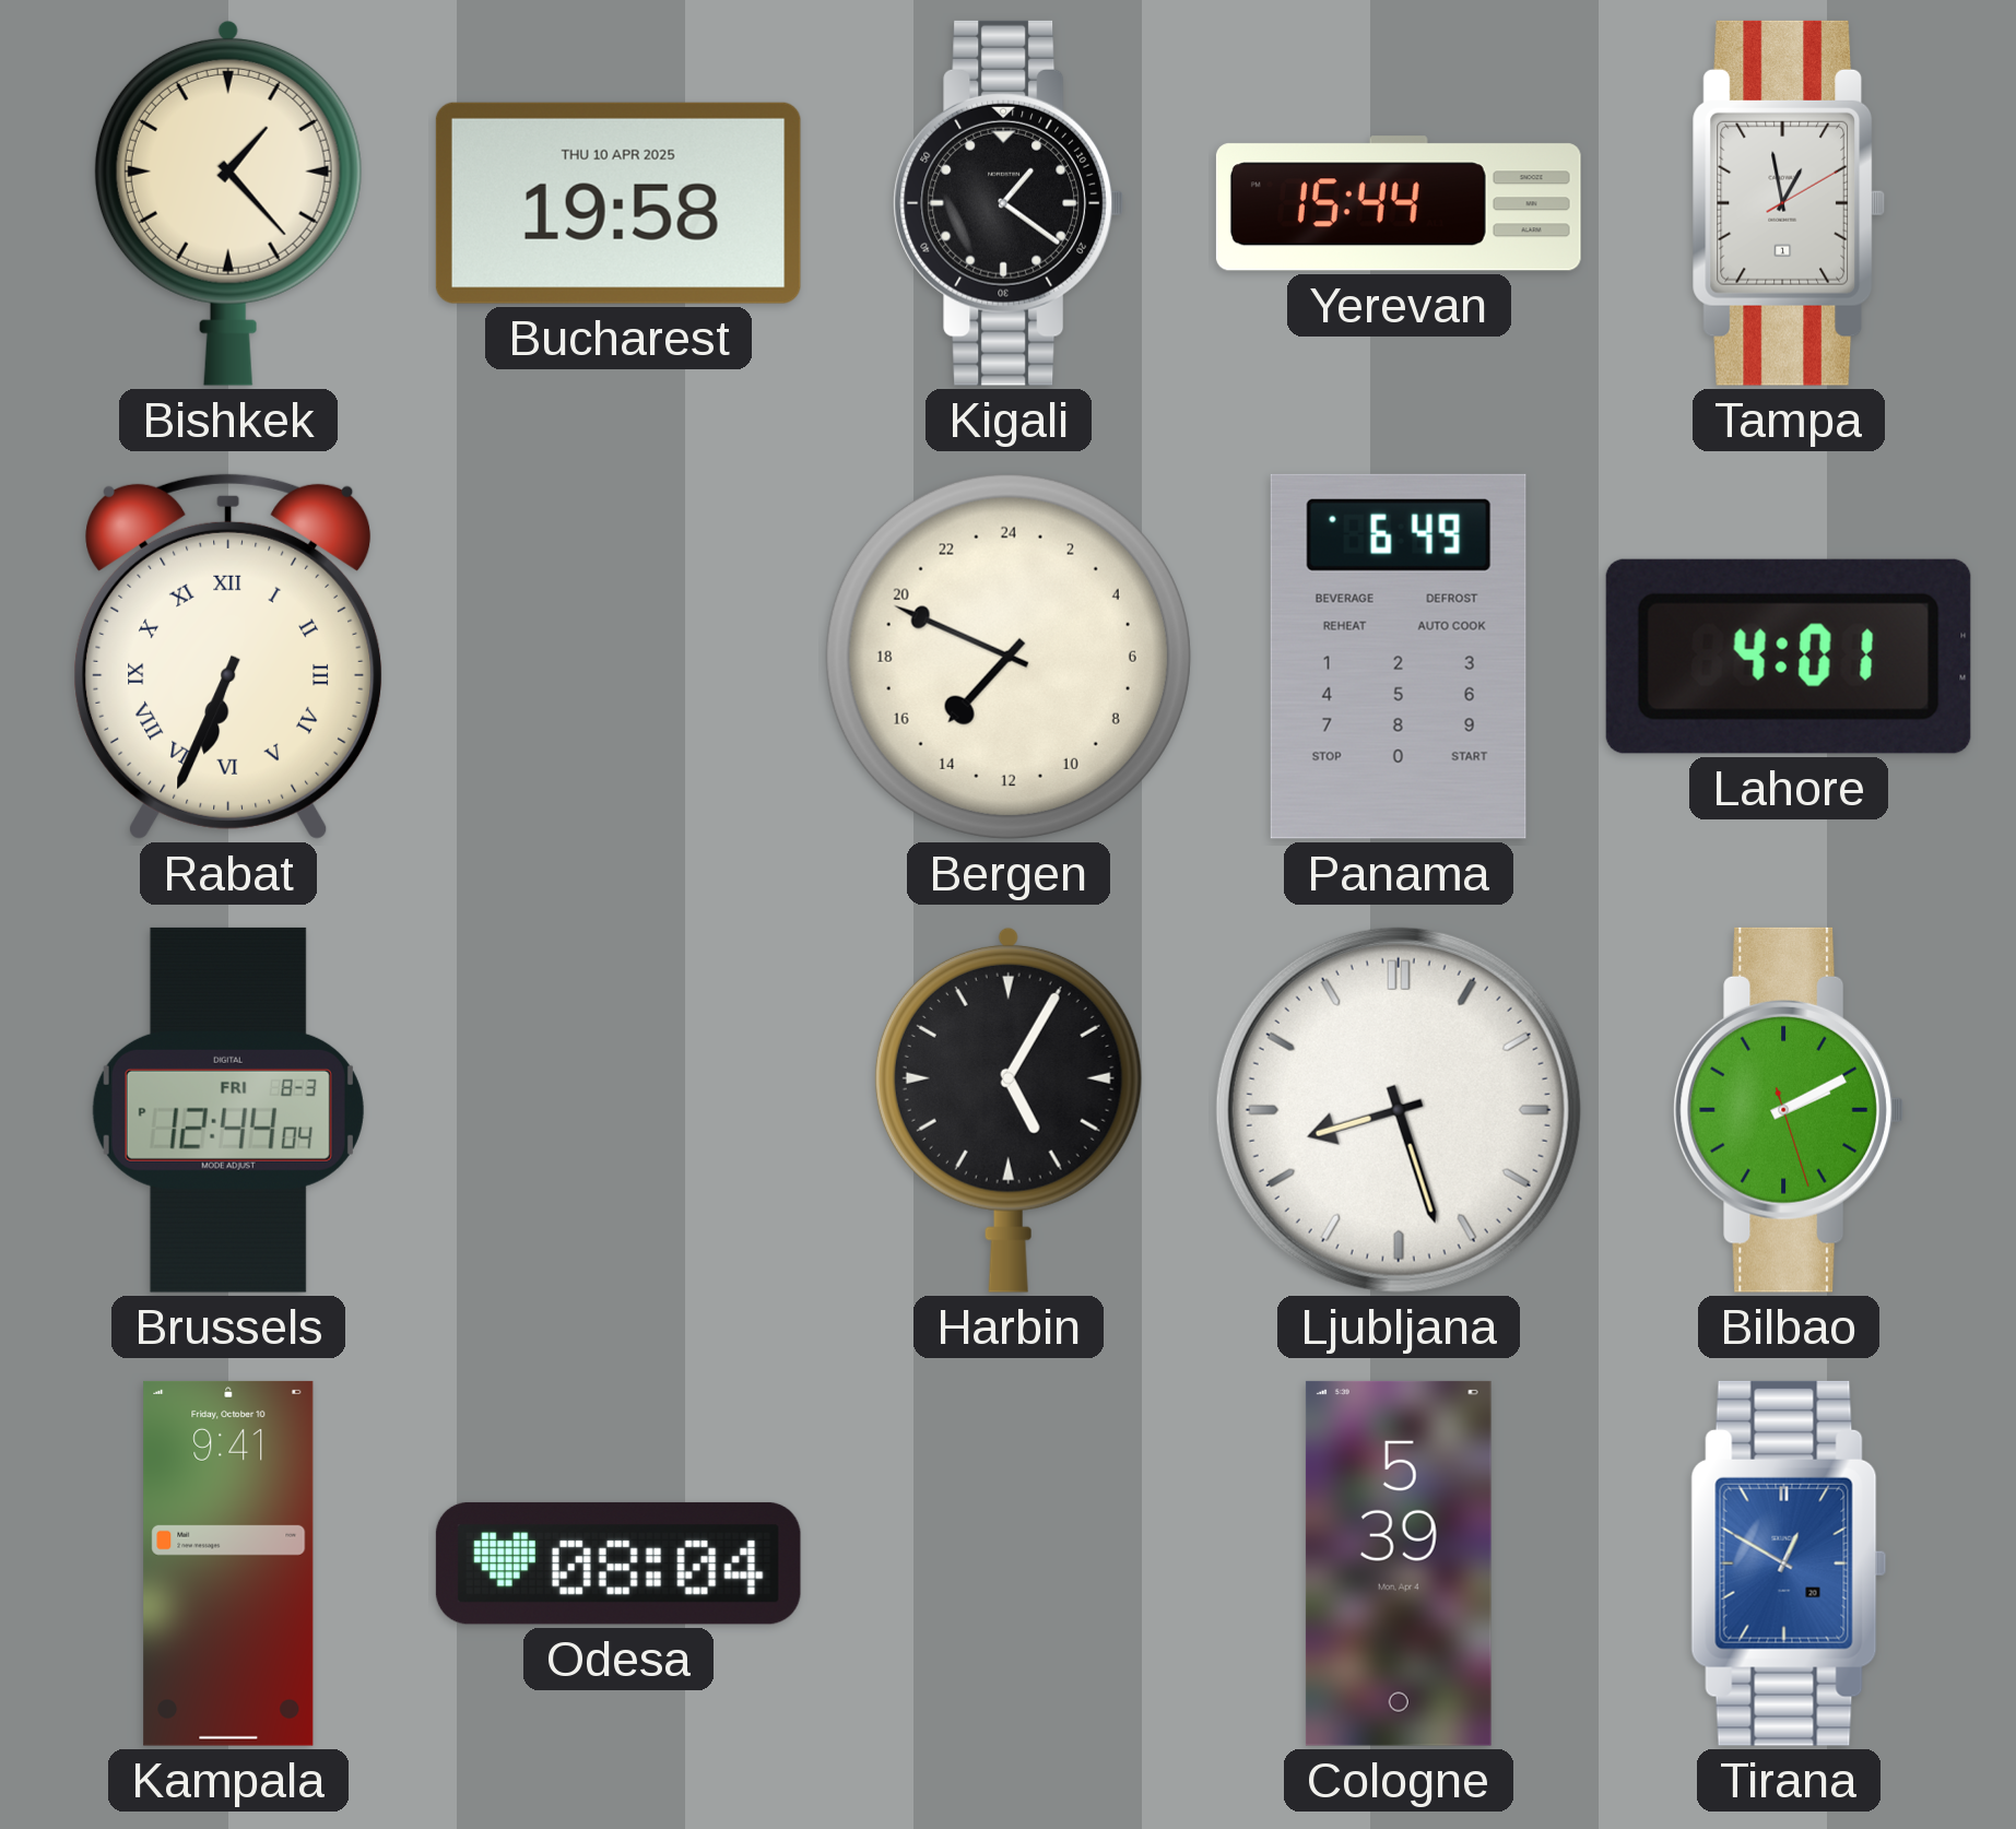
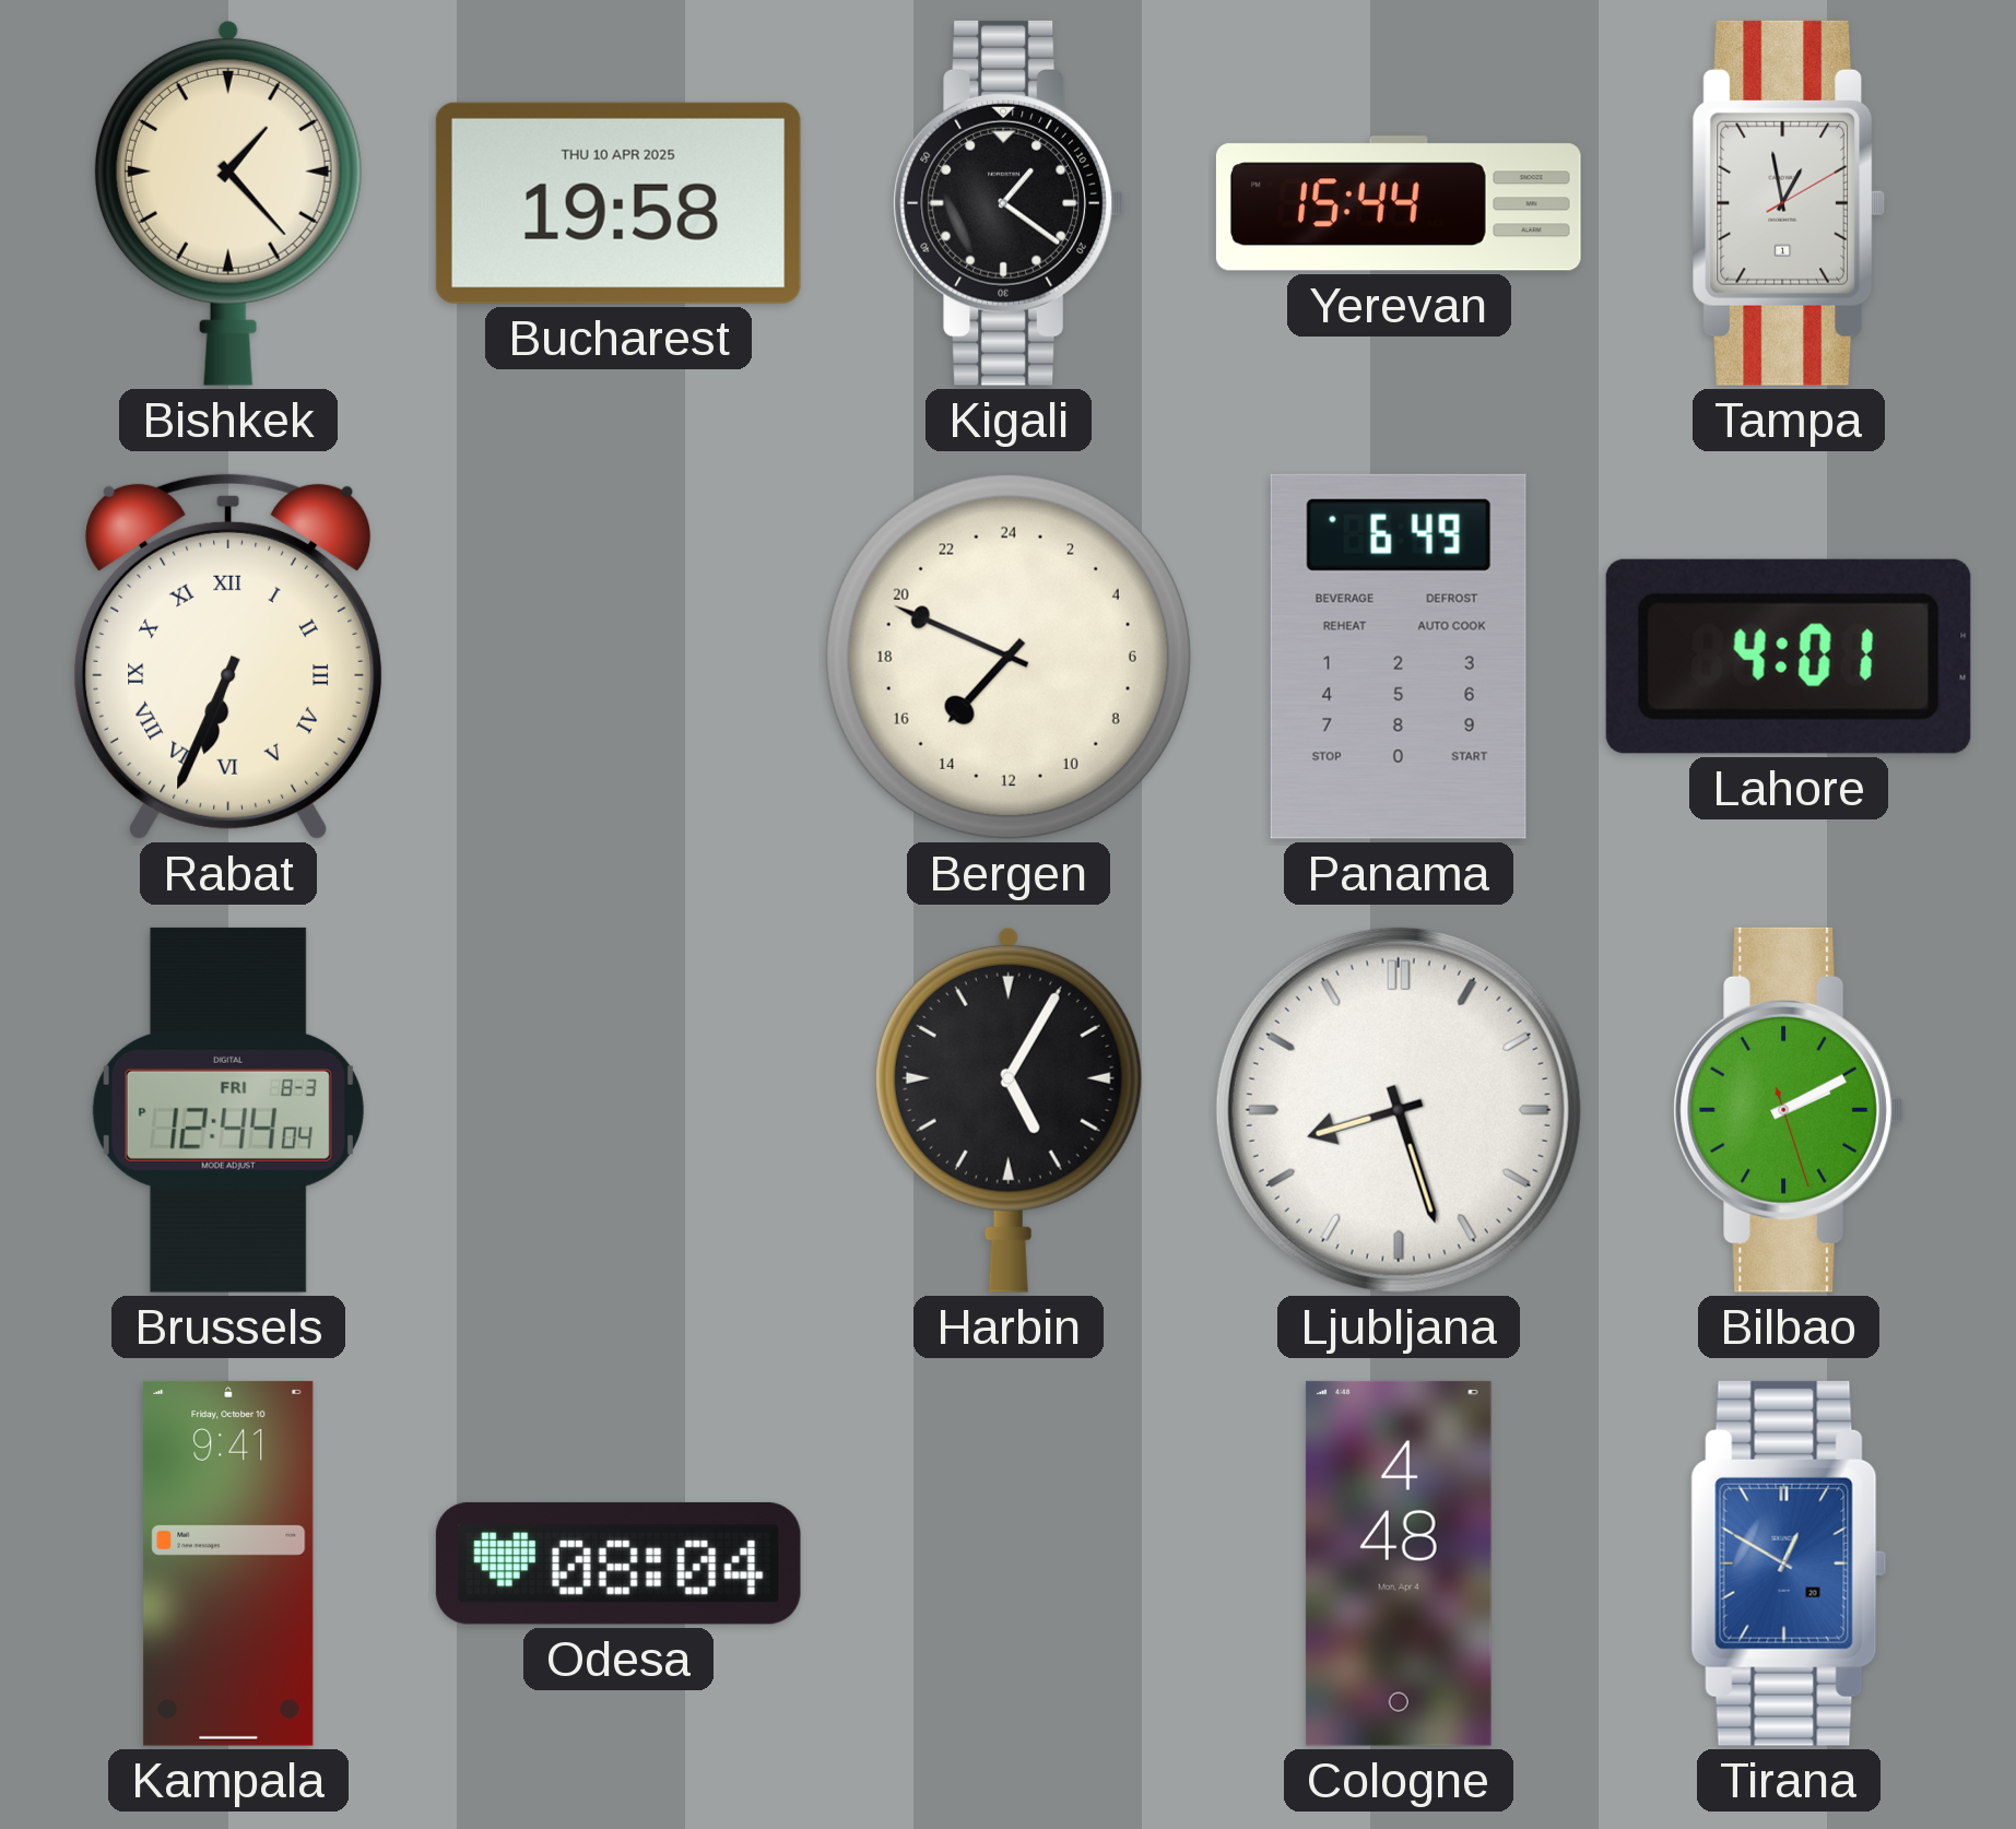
Cologne: 5:39 -> 4:48
